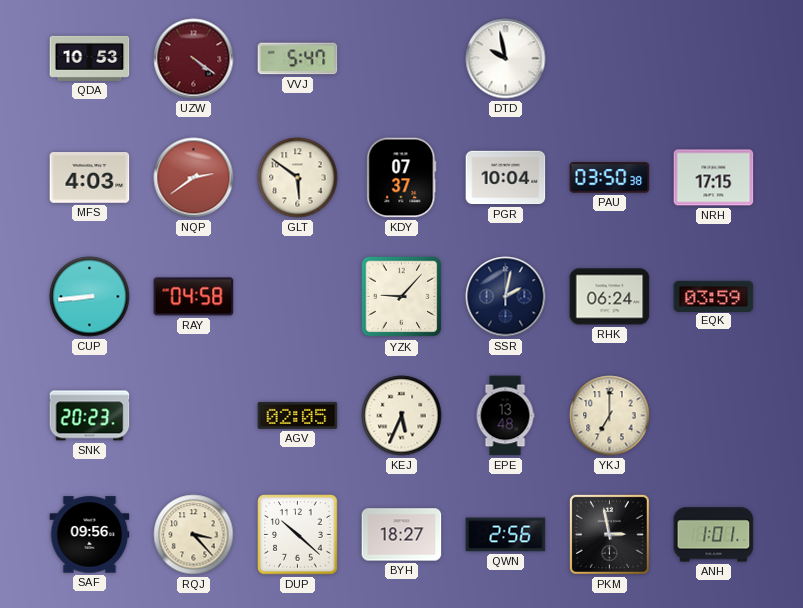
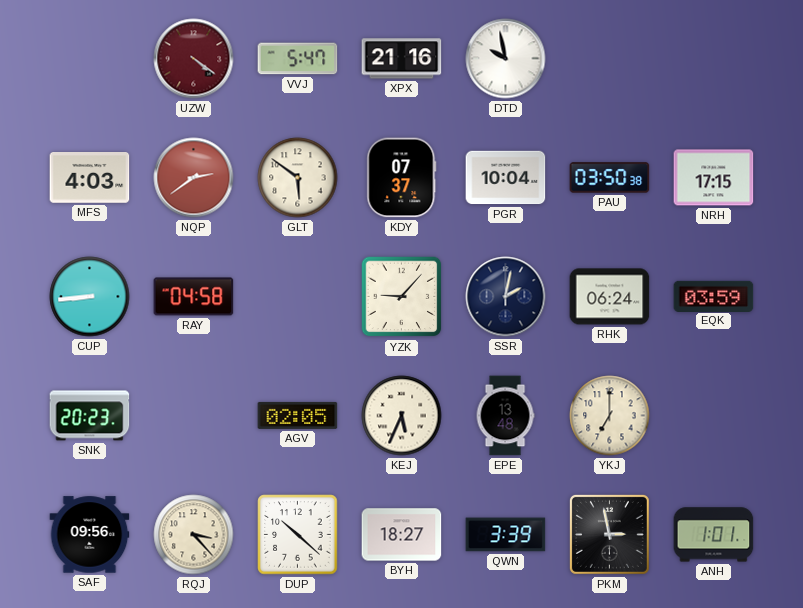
QDA: 10:53 -> none
XPX: none -> 21:16
QWN: 2:56 -> 3:39
